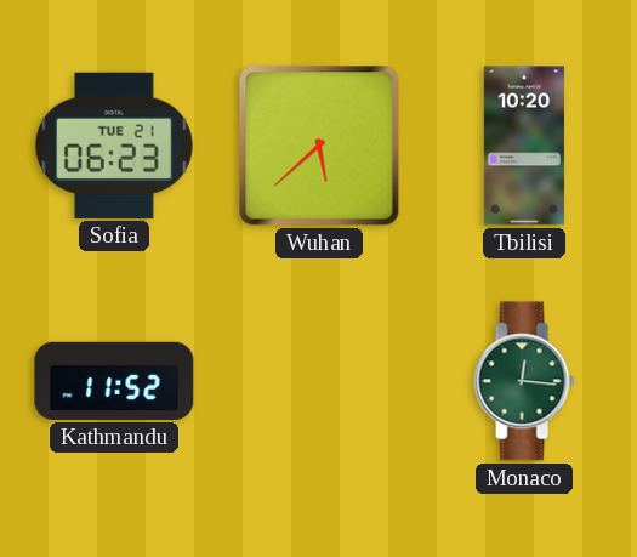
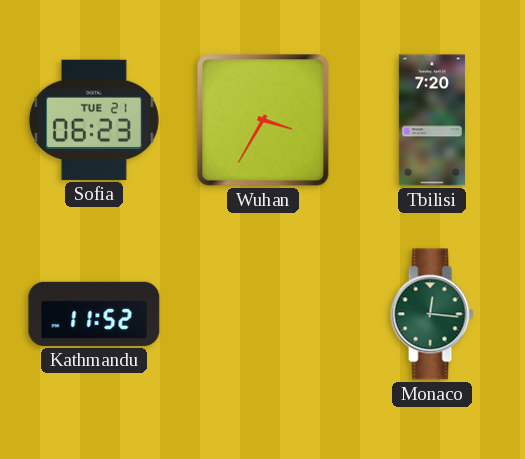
Wuhan: 5:38 -> 3:35
Tbilisi: 10:20 -> 7:20
